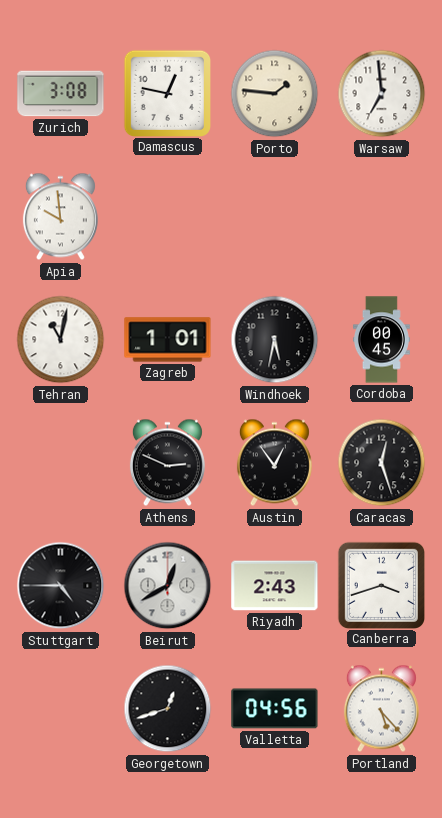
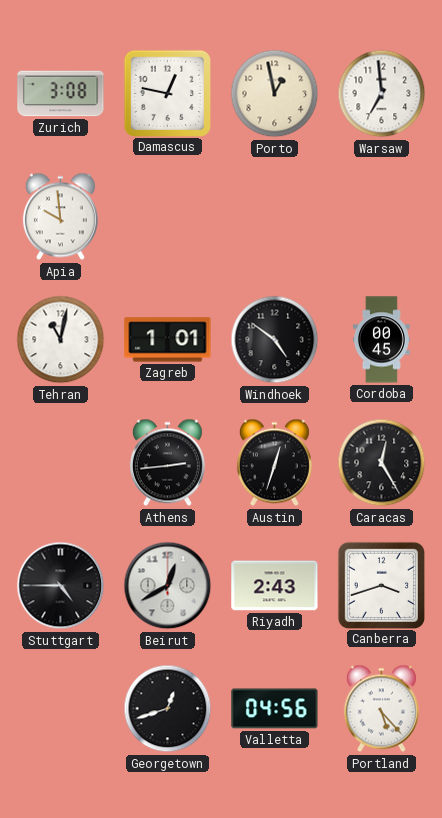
Porto: 1:46 -> 12:58
Windhoek: 5:32 -> 4:51
Athens: 2:49 -> 2:44
Austin: 12:54 -> 12:33
Caracas: 12:27 -> 12:25
